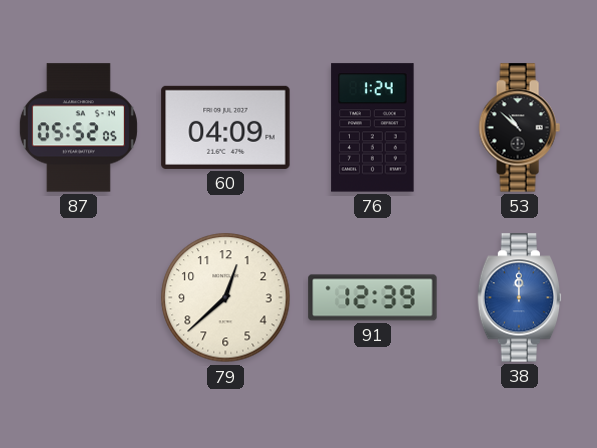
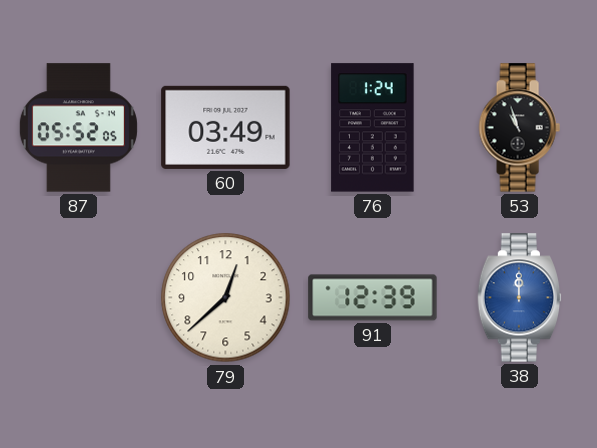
60: 04:09 -> 03:49
53: 10:52 -> 10:57
